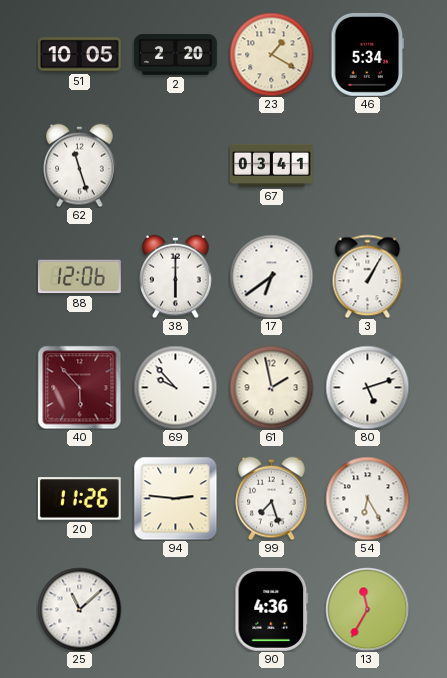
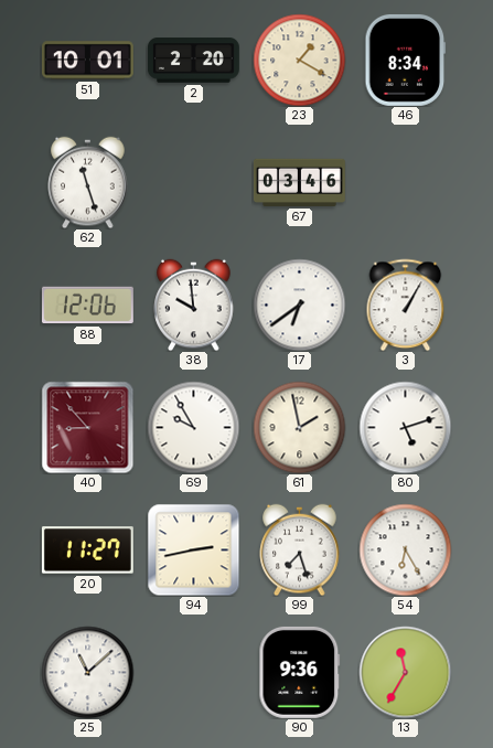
51: 10:05 -> 10:01
46: 5:34 -> 8:34
67: 03:41 -> 03:46
38: 6:00 -> 9:59
40: 5:53 -> 8:53
69: 9:53 -> 9:55
20: 11:26 -> 11:27
94: 2:46 -> 2:43
90: 4:36 -> 9:36
